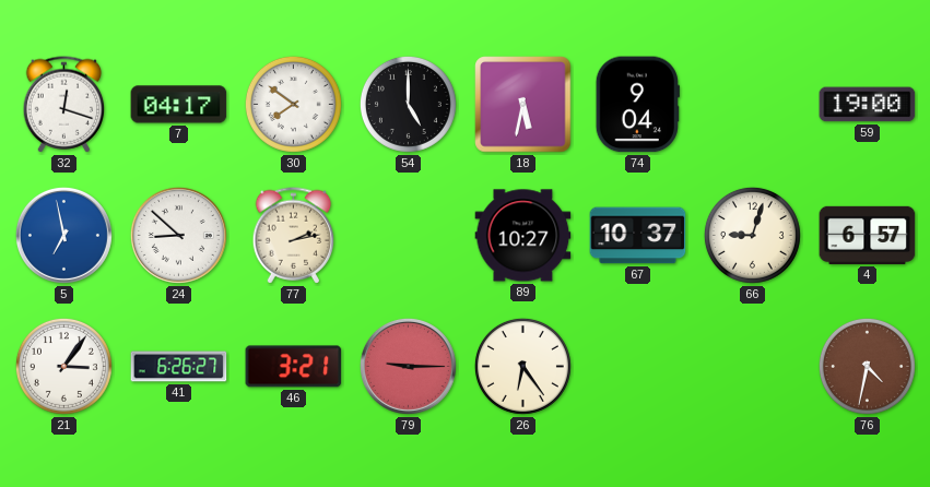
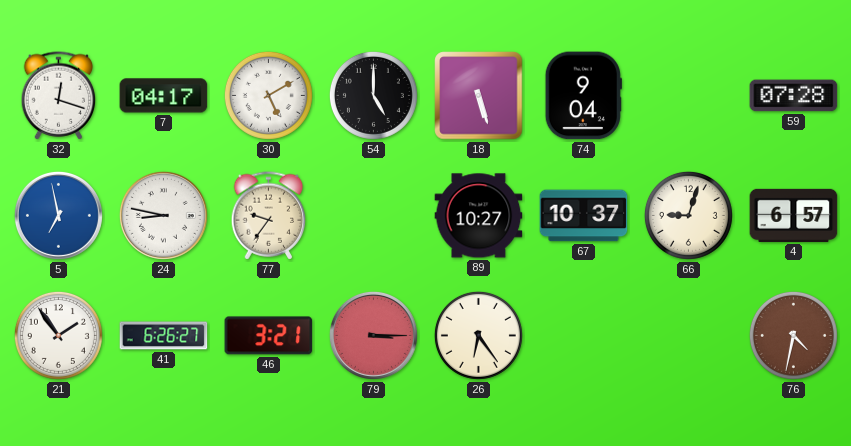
30: 7:51 -> 5:10
18: 5:32 -> 5:27
59: 19:00 -> 07:28
24: 8:52 -> 8:47
77: 2:13 -> 9:36
21: 3:06 -> 1:54
79: 9:15 -> 3:15
